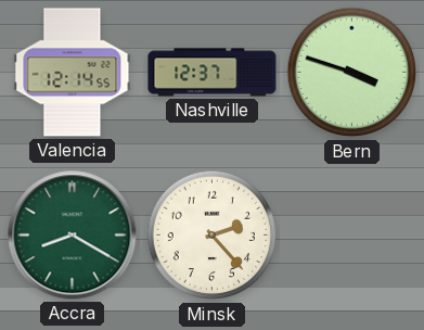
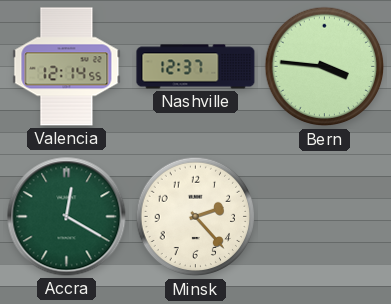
Bern: 3:48 -> 3:46
Accra: 8:20 -> 12:20
